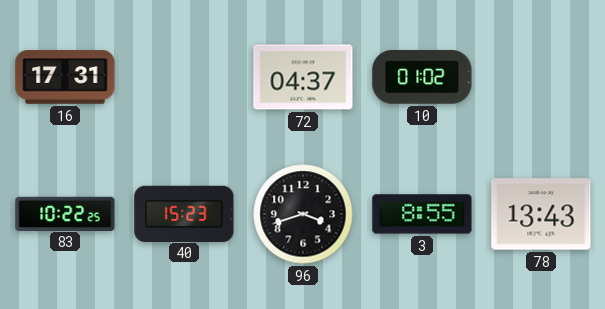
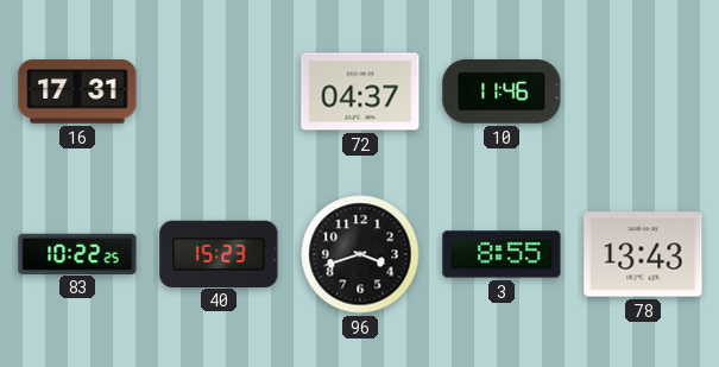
10: 01:02 -> 11:46
